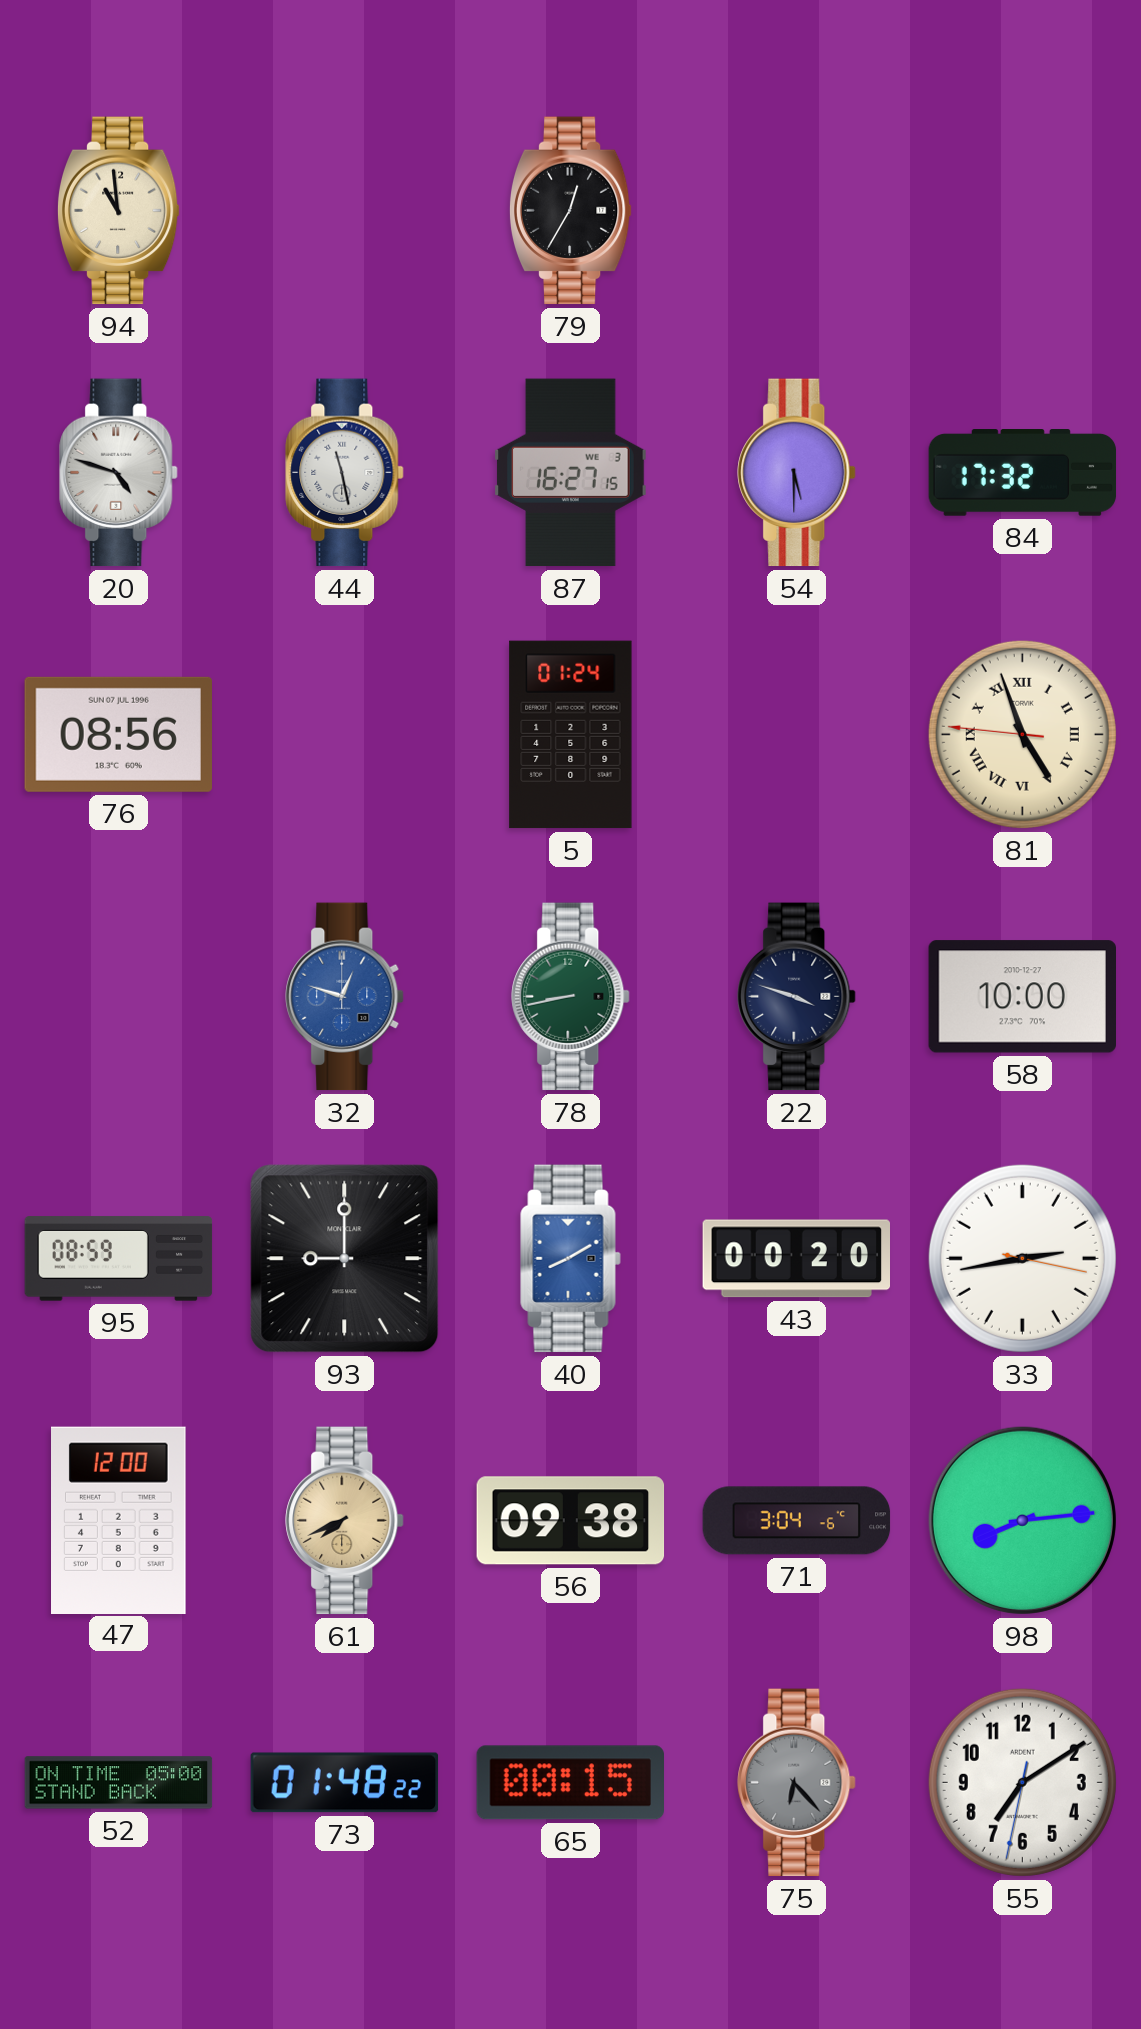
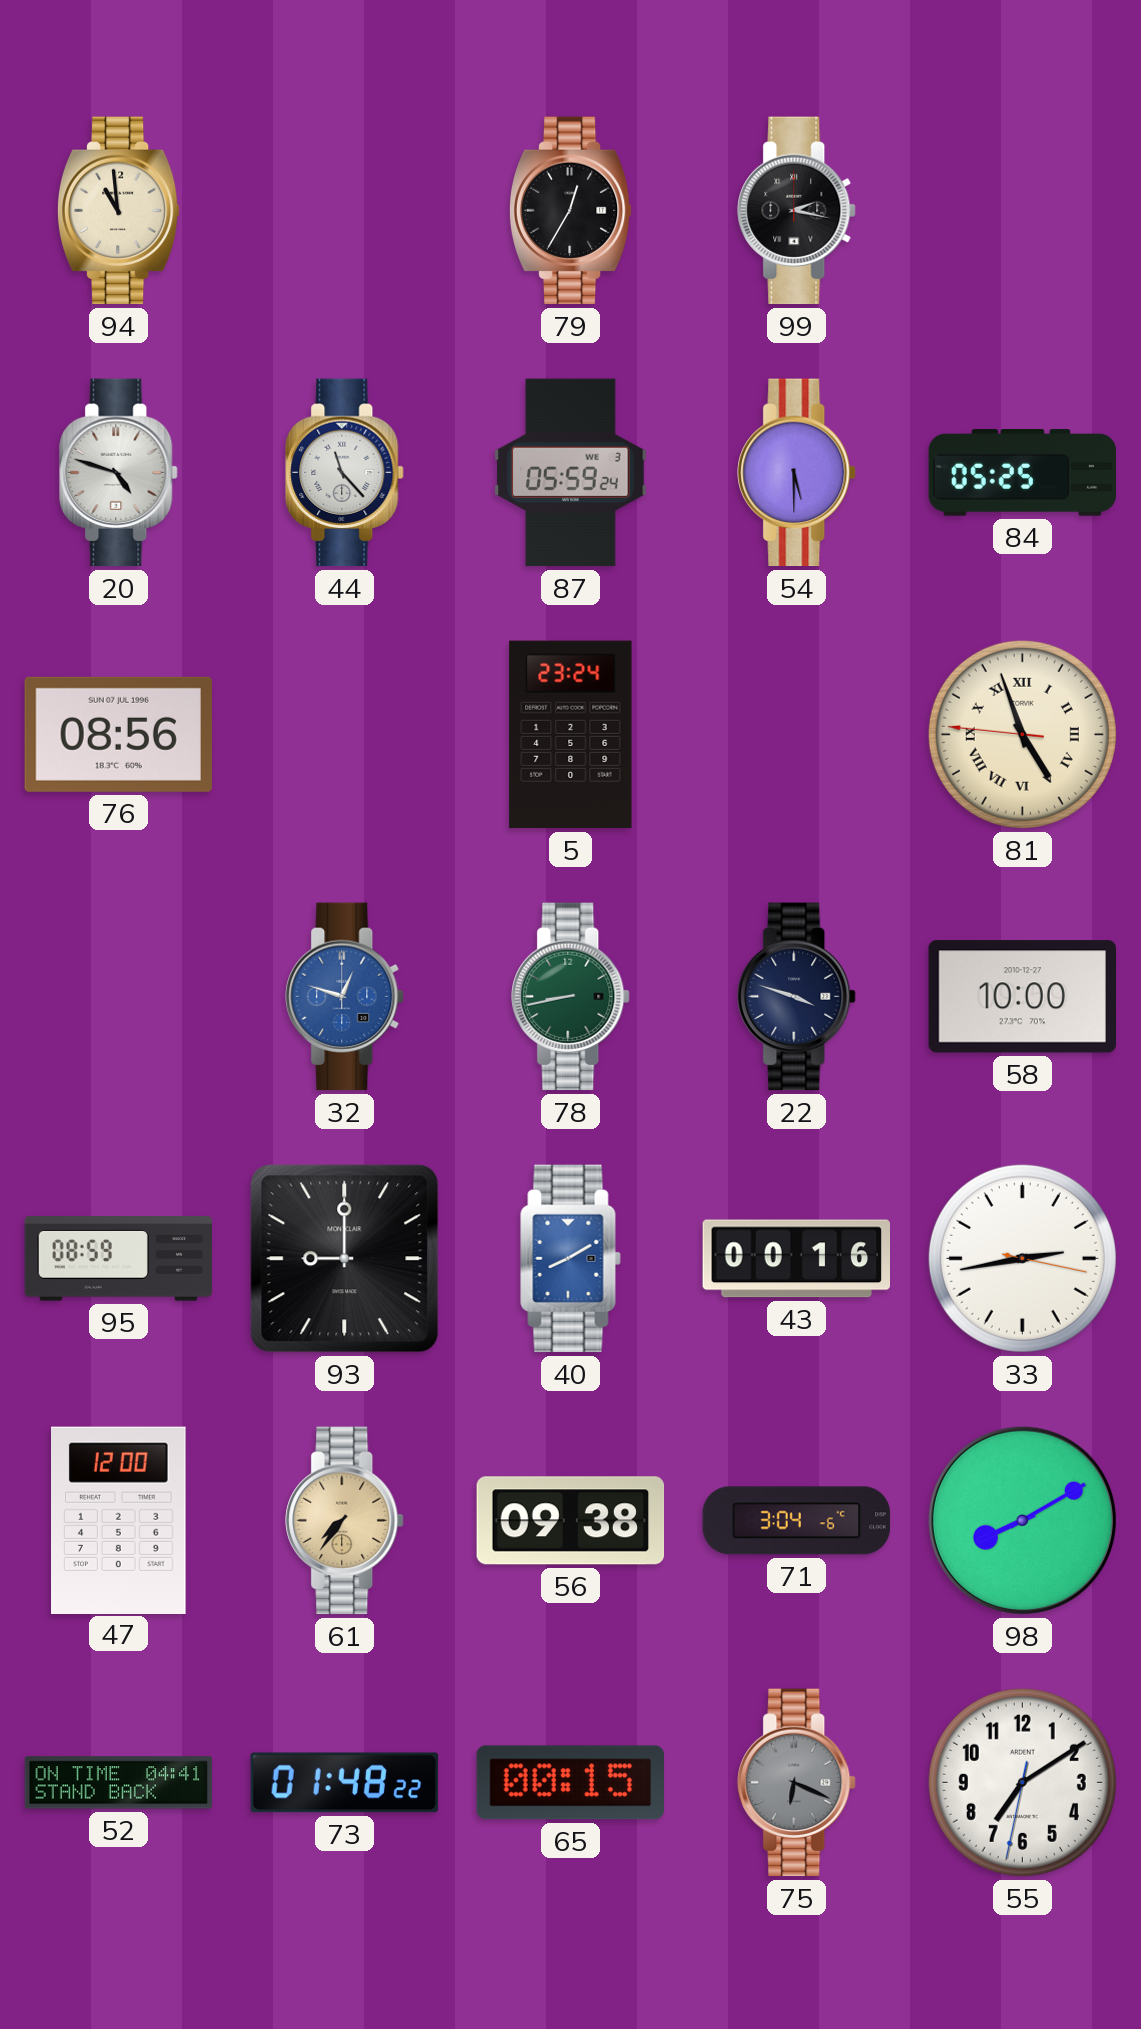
99: none -> 2:17
44: 11:28 -> 11:23
87: 16:27 -> 05:59
84: 17:32 -> 05:25
5: 01:24 -> 23:24
43: 00:20 -> 00:16
61: 7:41 -> 7:36
98: 8:14 -> 8:10
52: 05:00 -> 04:41
75: 6:23 -> 6:19
